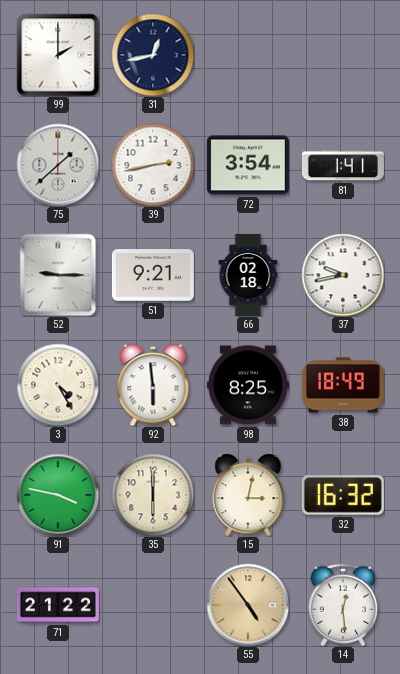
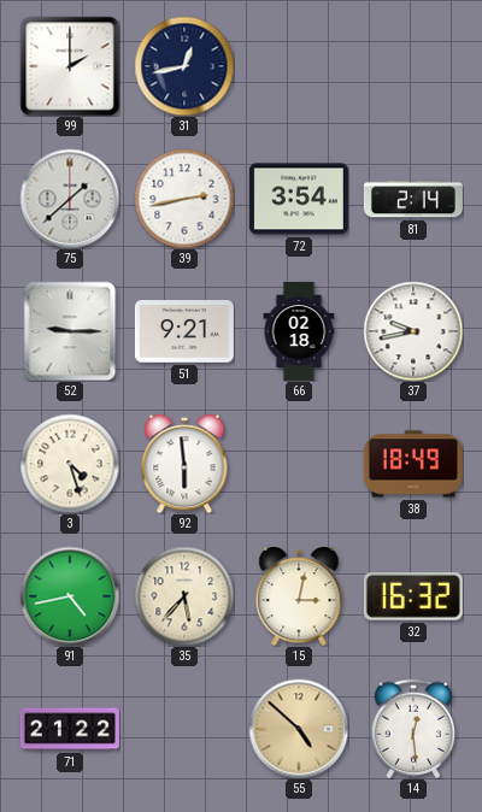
81: 1:41 -> 2:14
3: 4:25 -> 4:27
98: 8:25 -> none
91: 3:47 -> 4:43
35: 6:00 -> 5:37
55: 4:54 -> 4:52
